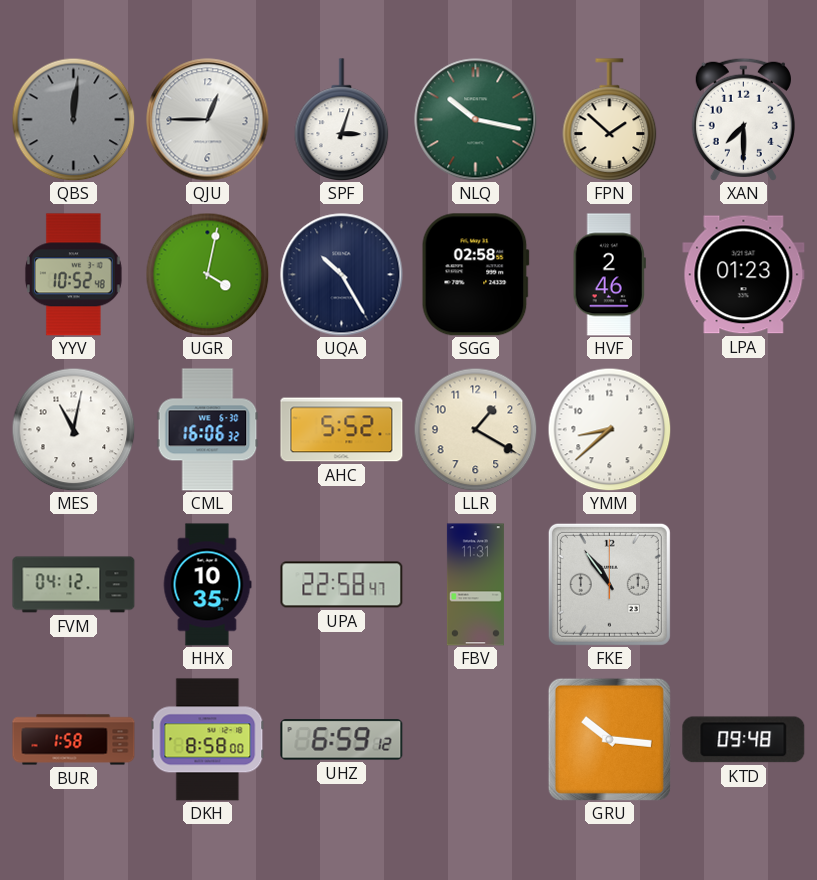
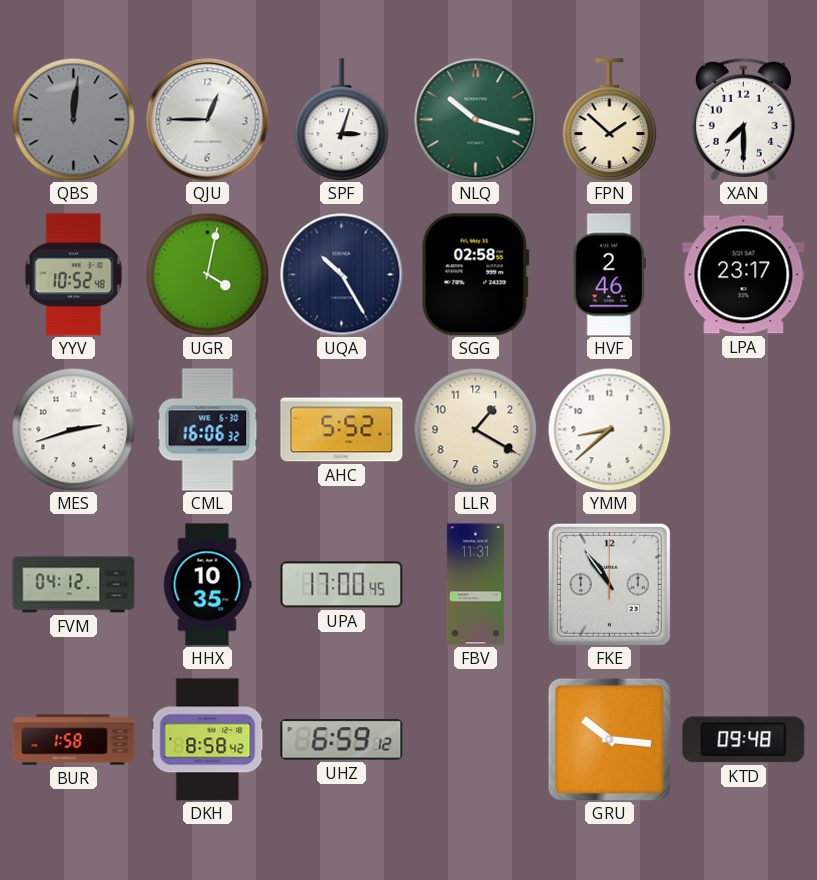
NLQ: 10:17 -> 10:18
LPA: 01:23 -> 23:17
MES: 11:02 -> 2:42
UPA: 22:58 -> 17:00
DKH: 8:58:00 -> 8:58:42
